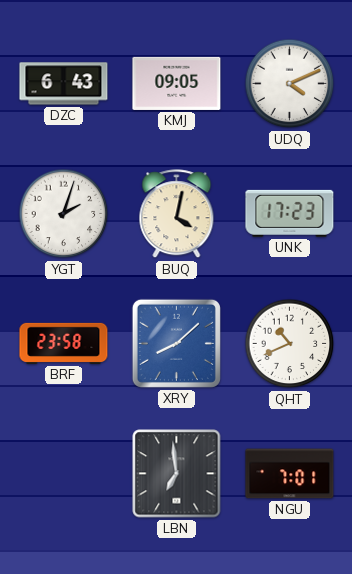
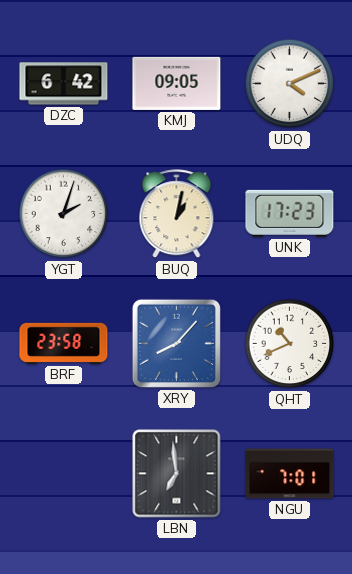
DZC: 6:43 -> 6:42
BUQ: 4:02 -> 1:02
XRY: 8:08 -> 8:07
